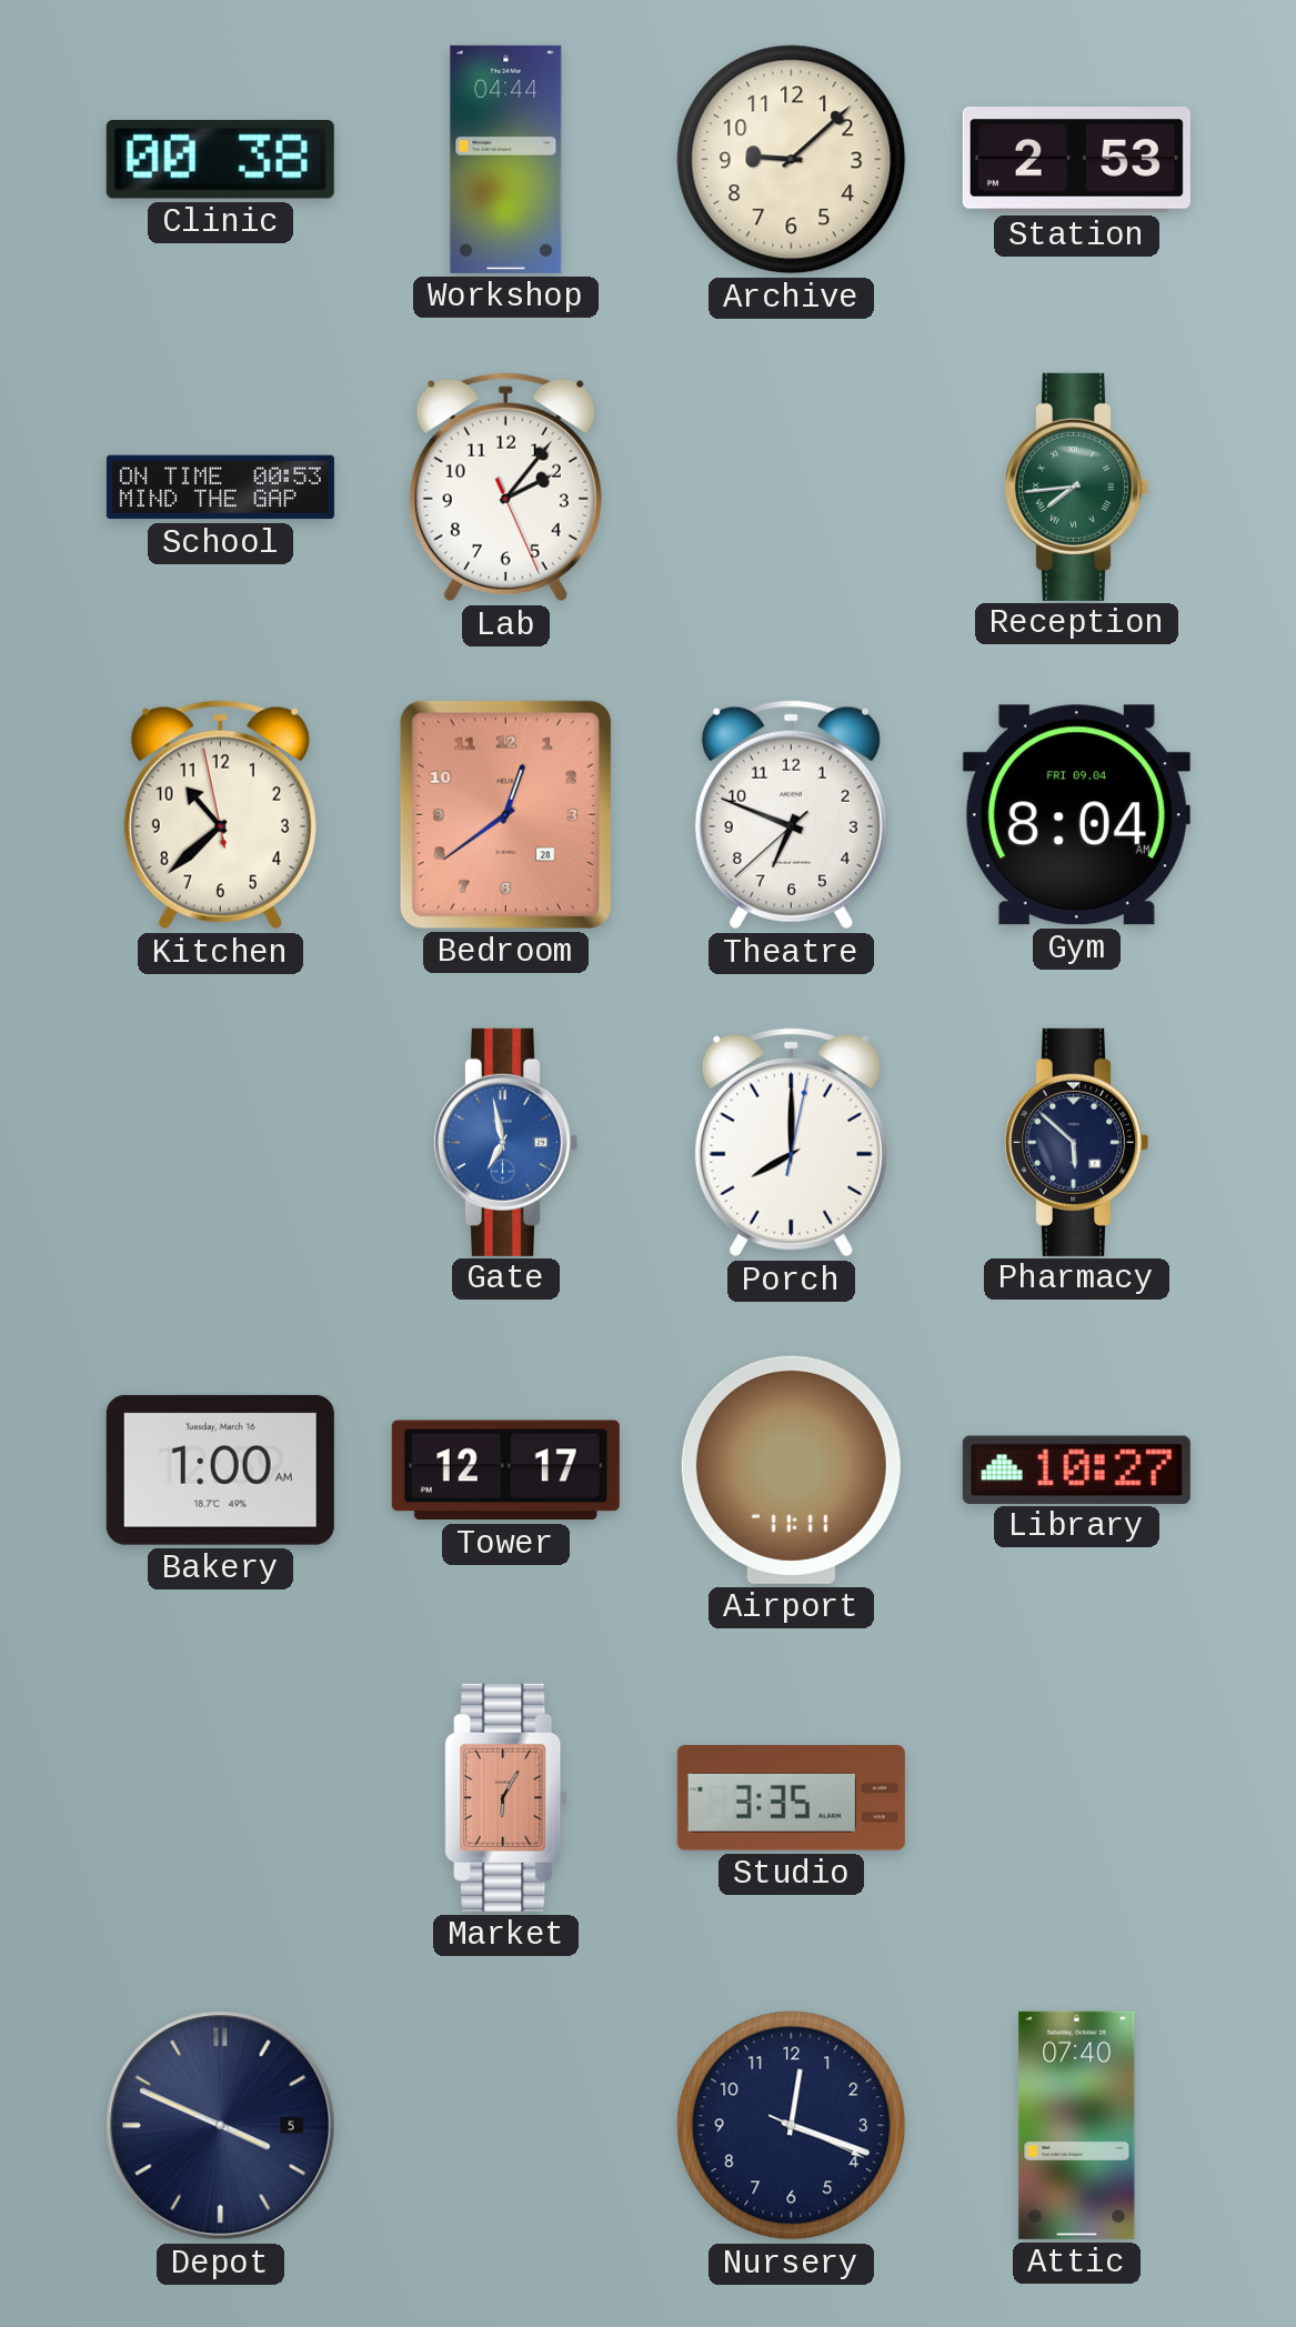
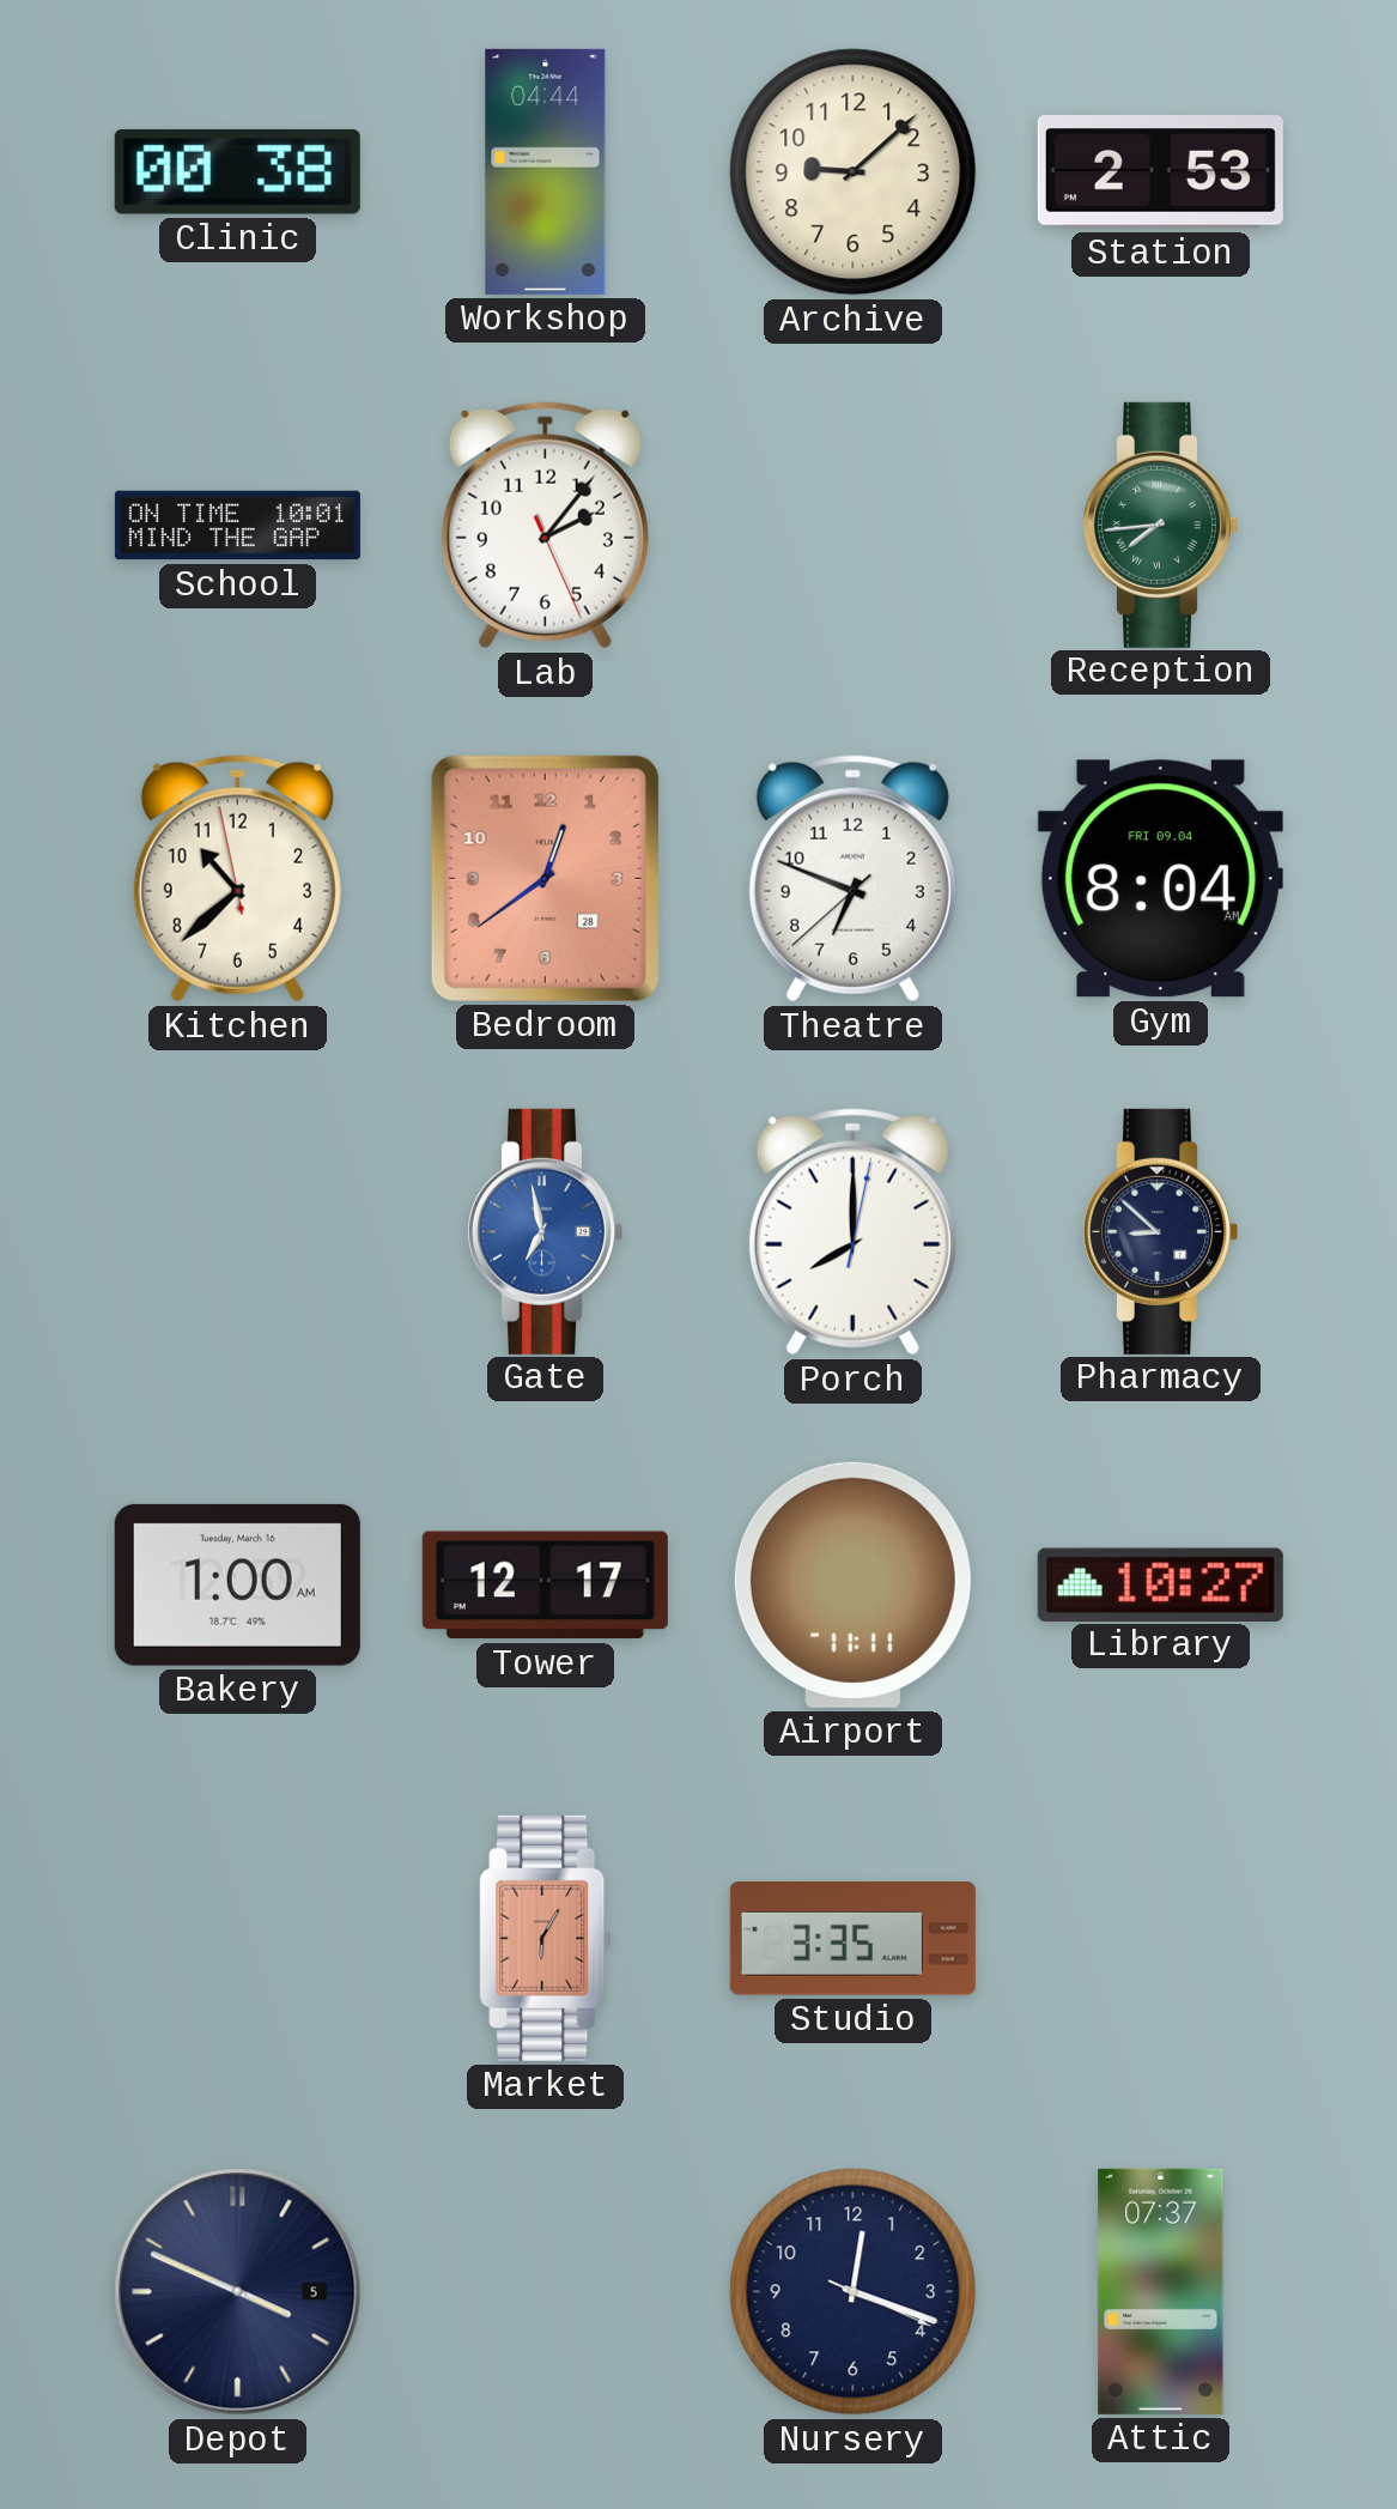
School: 00:53 -> 10:01
Pharmacy: 5:52 -> 8:52
Attic: 07:40 -> 07:37
